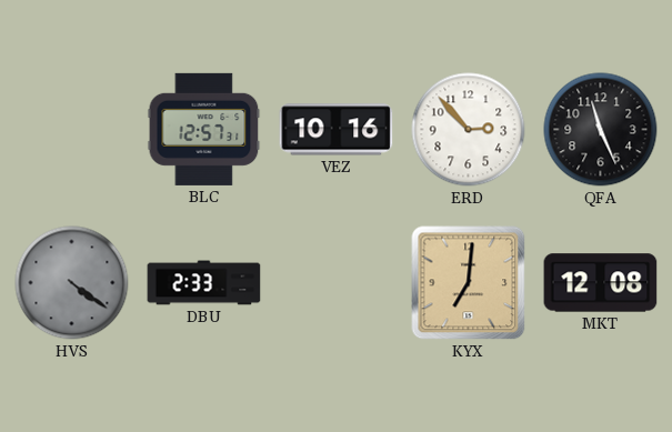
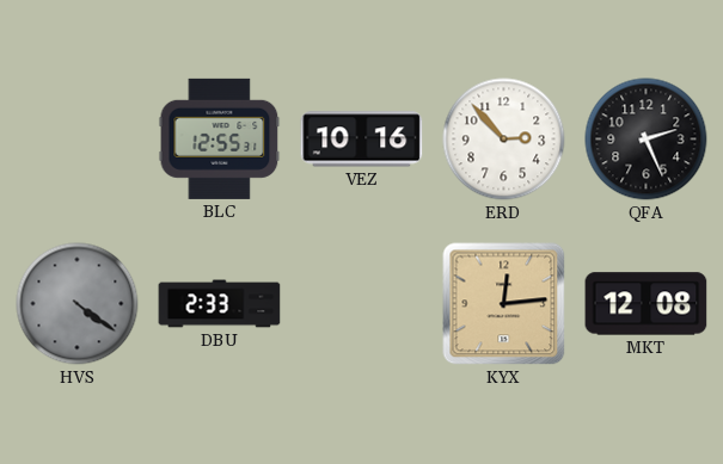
BLC: 12:57 -> 12:55
QFA: 11:26 -> 2:26
KYX: 7:01 -> 12:14
